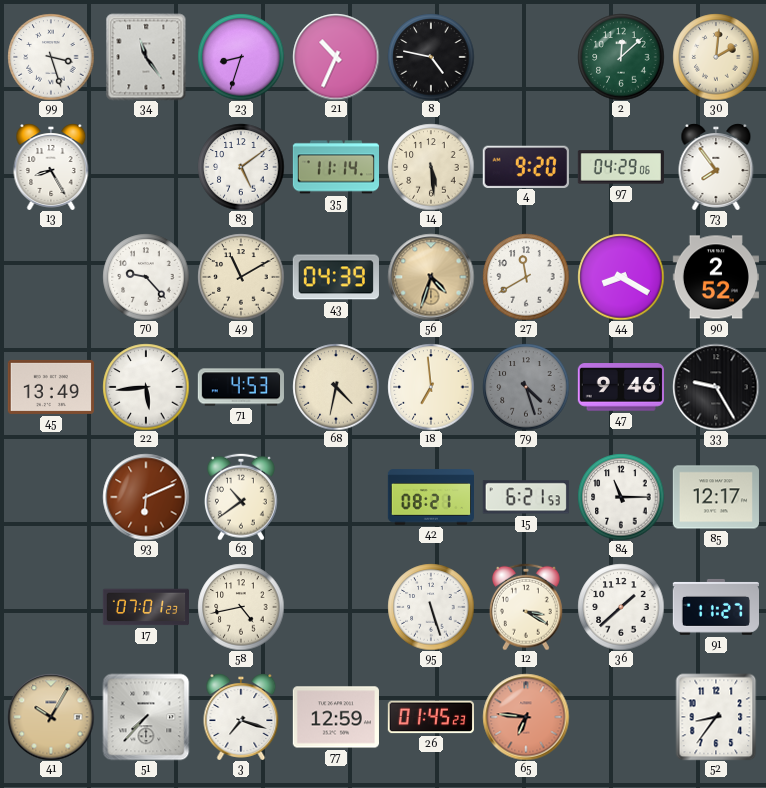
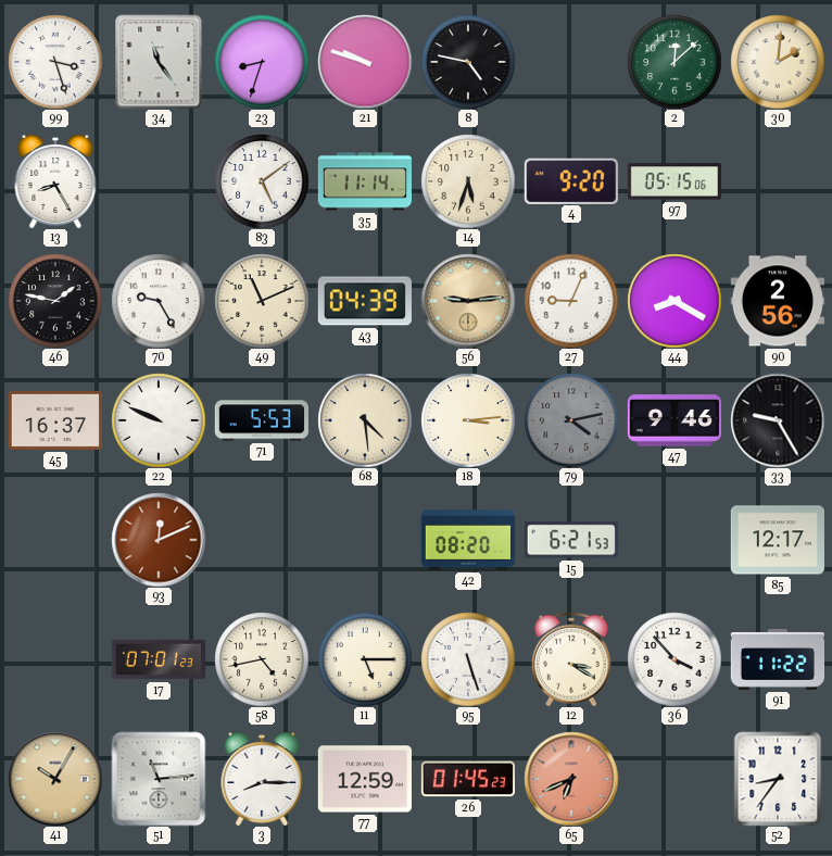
21: 10:34 -> 9:48
14: 5:29 -> 5:33
97: 04:29 -> 05:15
73: 7:54 -> none
46: none -> 1:47
70: 9:23 -> 9:25
49: 11:10 -> 11:11
56: 4:33 -> 9:14
27: 11:40 -> 9:04
90: 2:52 -> 2:56
45: 13:49 -> 16:37
22: 5:44 -> 9:49
71: 4:53 -> 5:53
68: 4:32 -> 4:29
18: 6:59 -> 3:14
79: 4:27 -> 4:13
93: 6:11 -> 12:11
63: 10:39 -> none
42: 08:21 -> 08:20
84: 11:15 -> none
11: none -> 5:15
36: 1:38 -> 3:53
91: 11:27 -> 11:22
51: 7:37 -> 11:14
3: 7:18 -> 8:15
65: 6:46 -> 6:41
